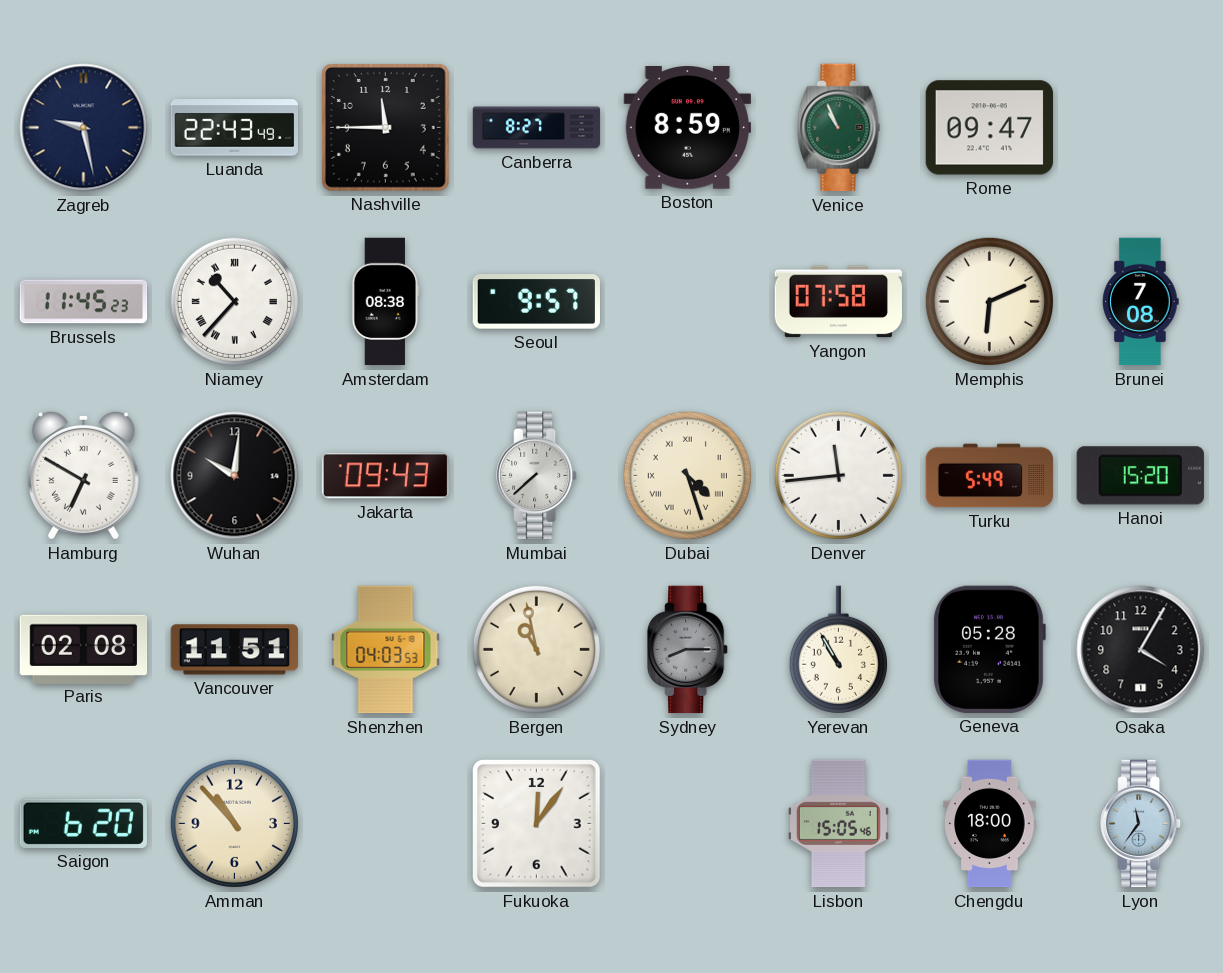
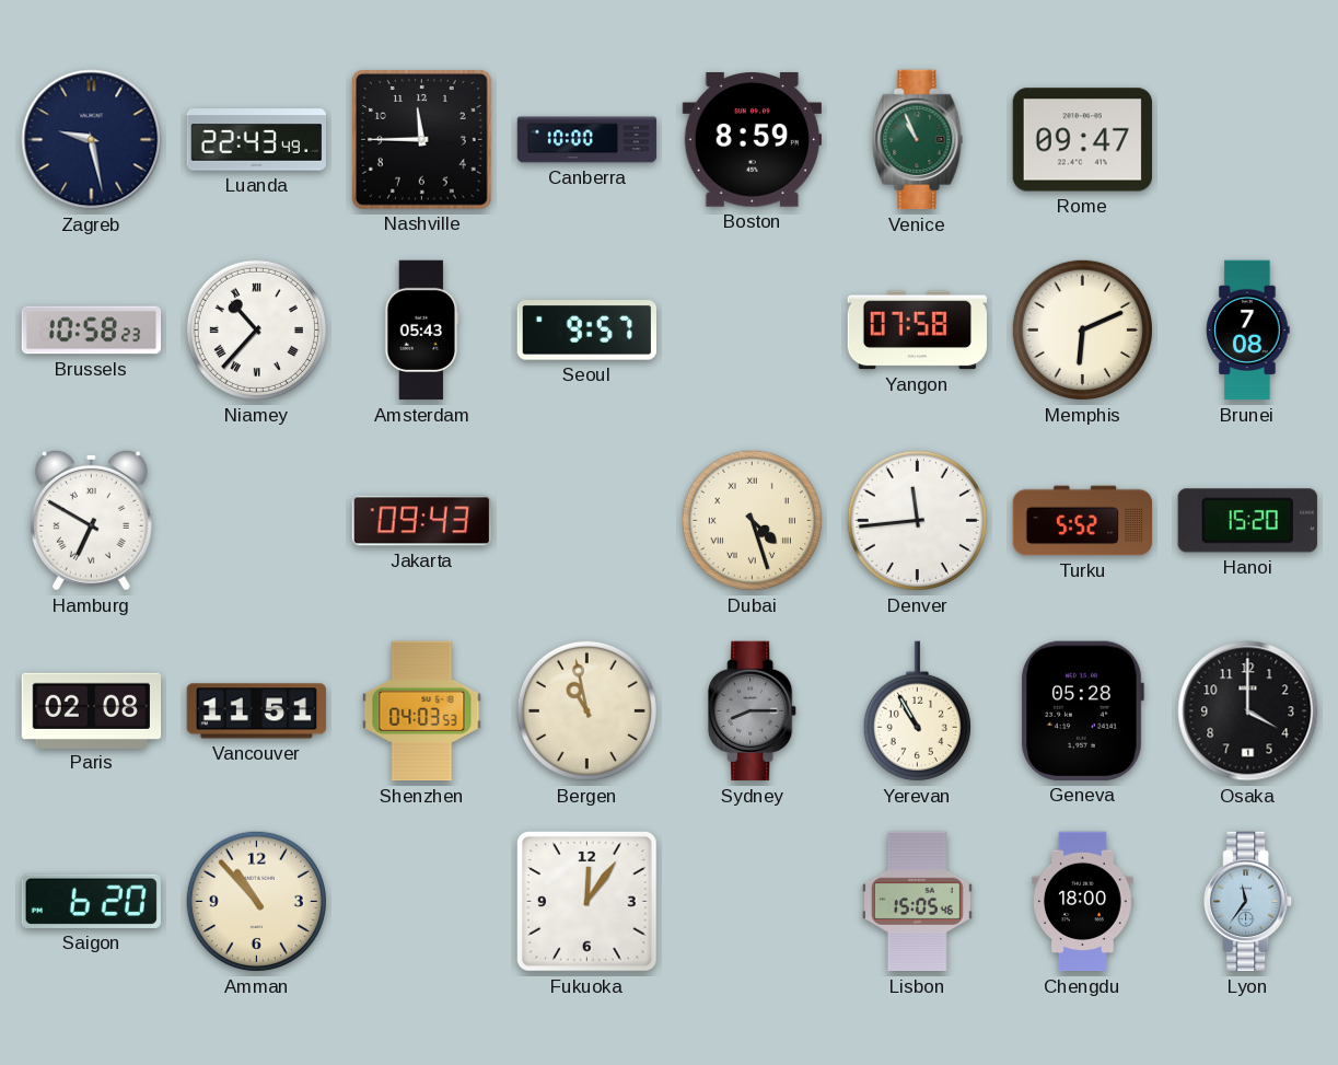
Canberra: 8:27 -> 10:00
Brussels: 11:45 -> 10:58
Amsterdam: 08:38 -> 05:43
Wuhan: 10:01 -> none
Mumbai: 7:38 -> none
Turku: 5:49 -> 5:52
Osaka: 4:05 -> 4:00
